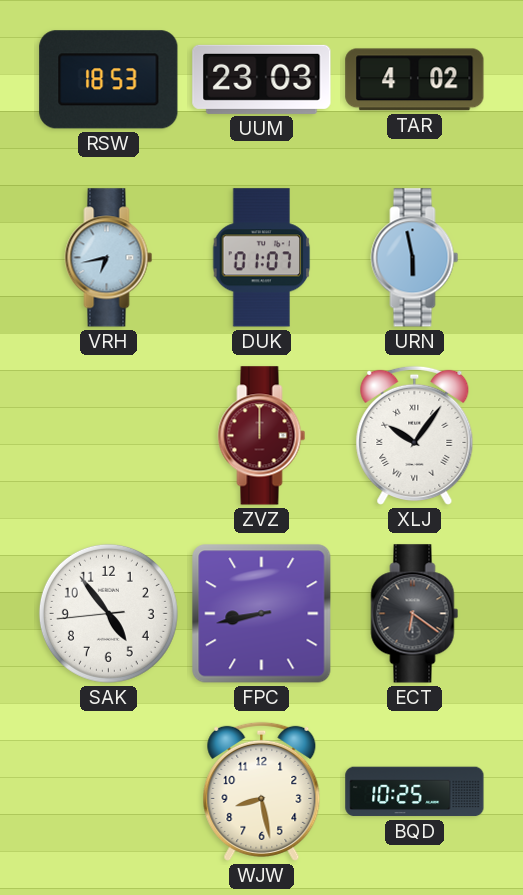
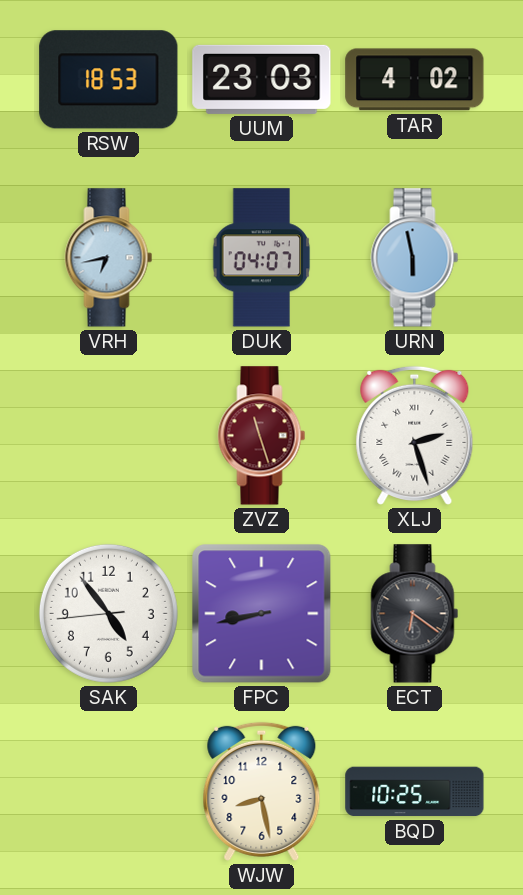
DUK: 01:07 -> 04:07
ZVZ: 12:00 -> 11:27
XLJ: 10:06 -> 2:27
